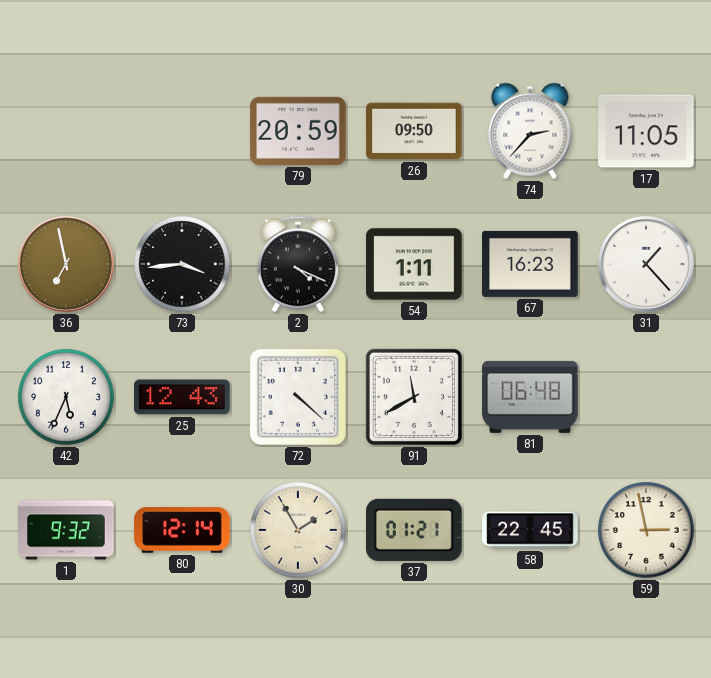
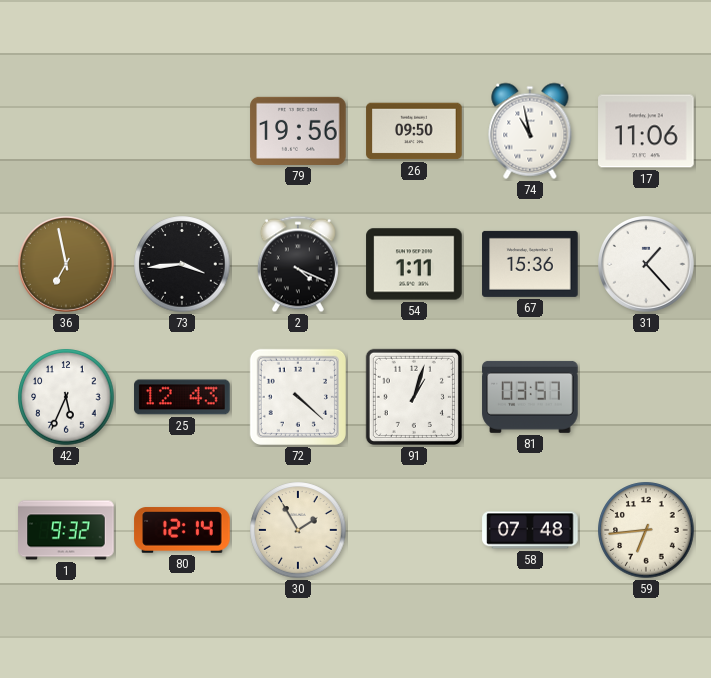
79: 20:59 -> 19:56
74: 2:37 -> 10:58
17: 11:05 -> 11:06
67: 16:23 -> 15:36
91: 11:40 -> 1:03
81: 06:48 -> 03:57
37: 01:21 -> none
58: 22:45 -> 07:48
59: 2:58 -> 6:44
